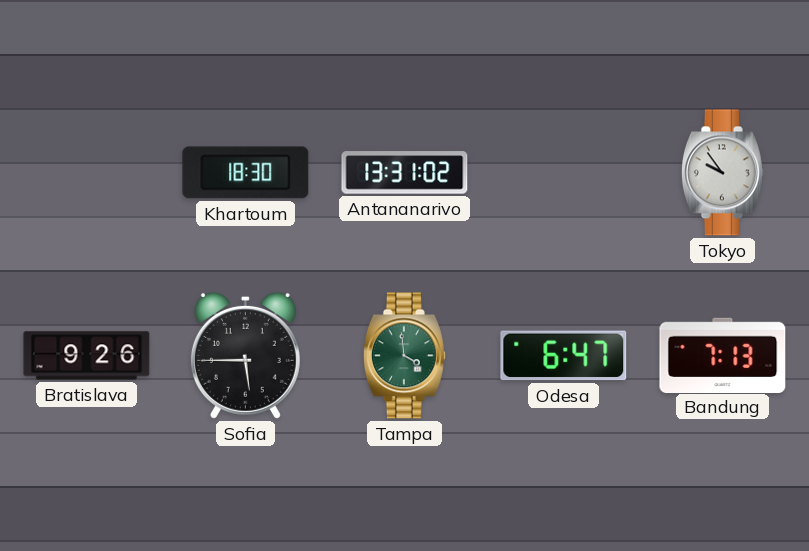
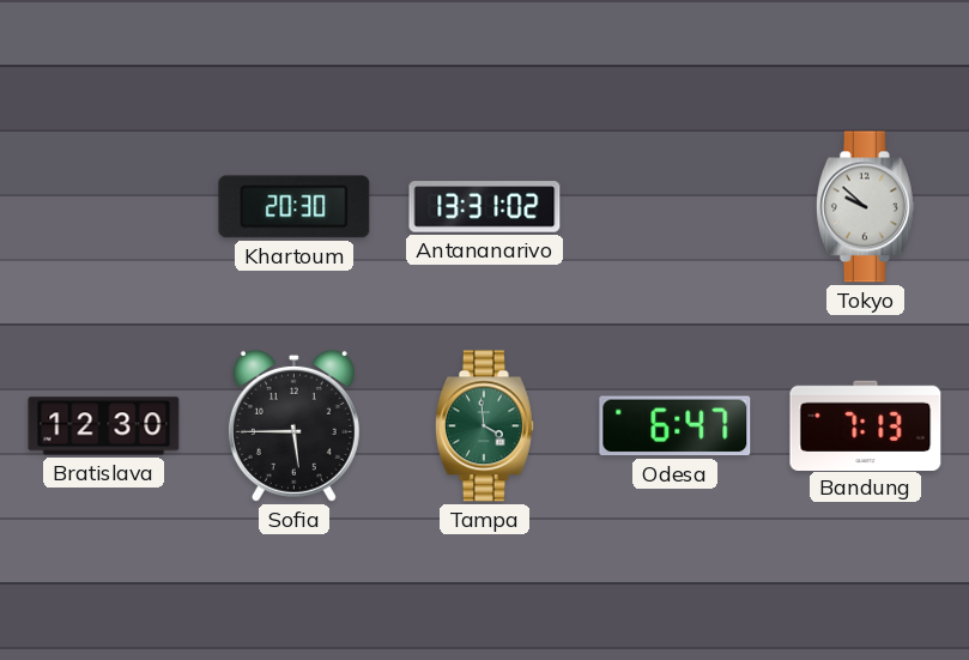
Khartoum: 18:30 -> 20:30
Tokyo: 9:54 -> 9:52
Bratislava: 9:26 -> 12:30
